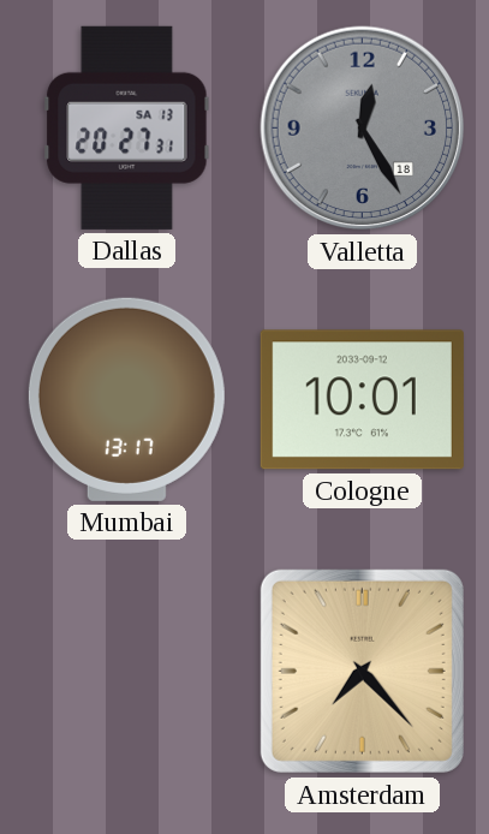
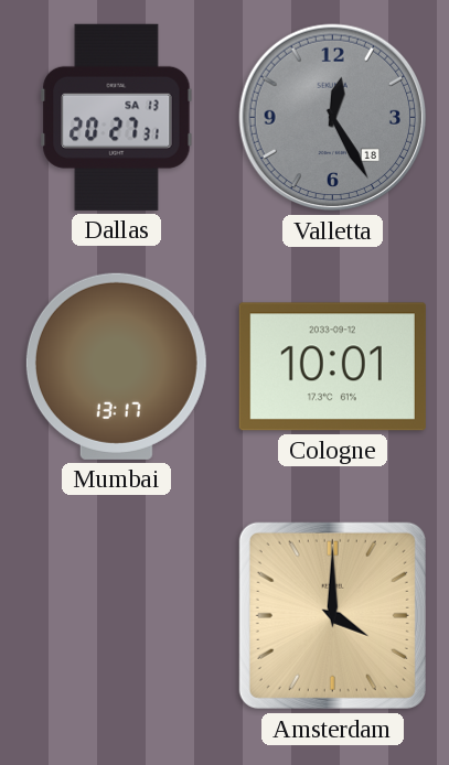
Amsterdam: 7:23 -> 4:00
